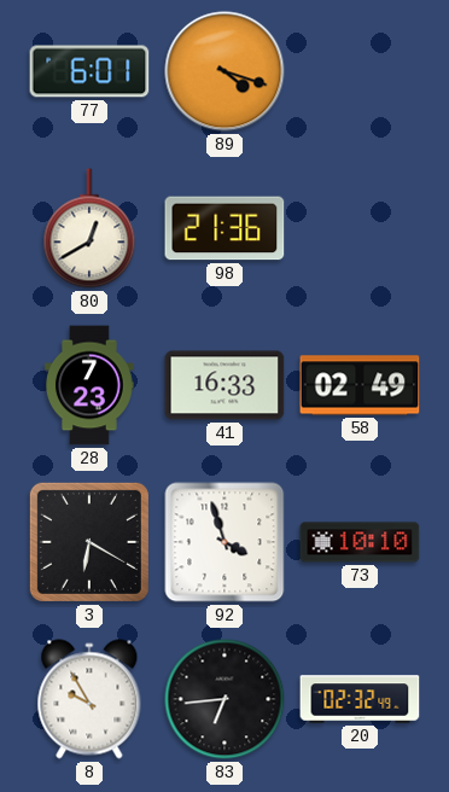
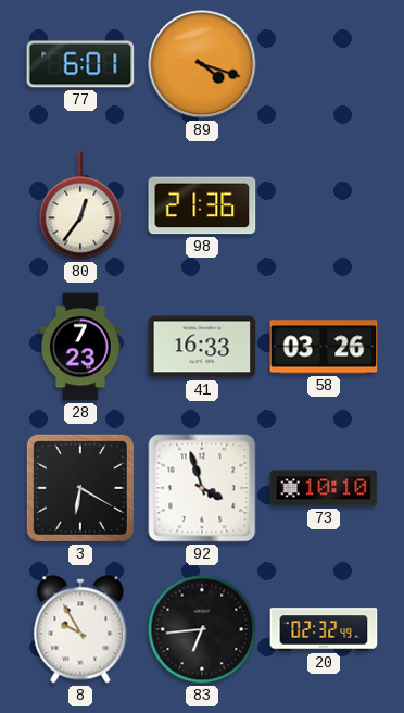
80: 12:40 -> 12:36
58: 02:49 -> 03:26
